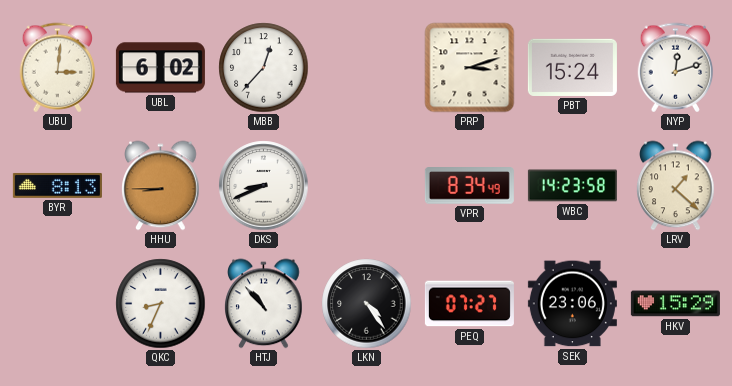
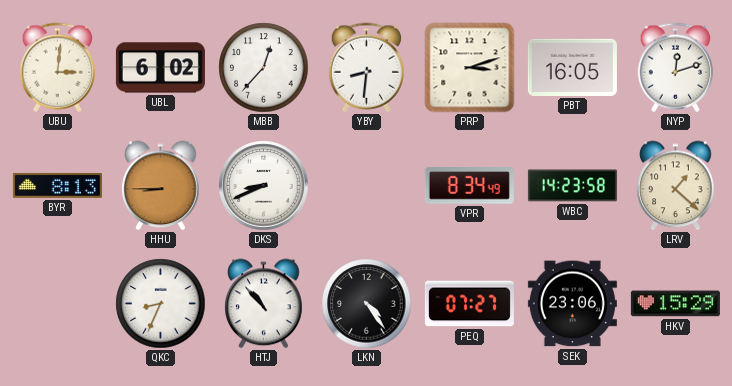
YBY: none -> 8:31
PBT: 15:24 -> 16:05
